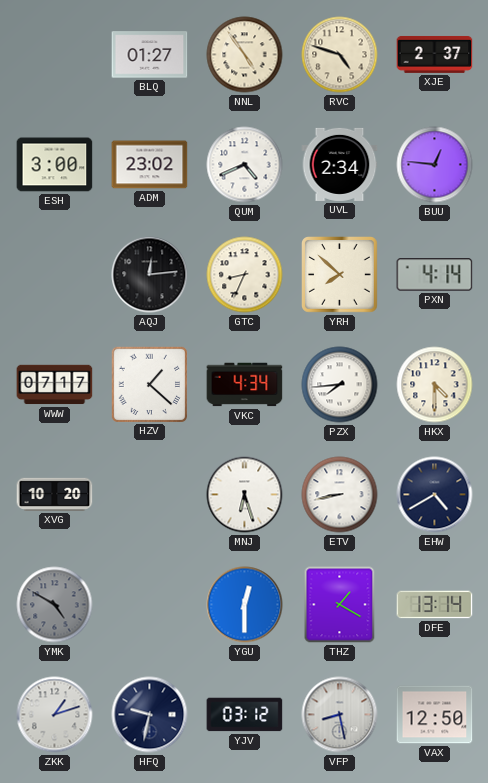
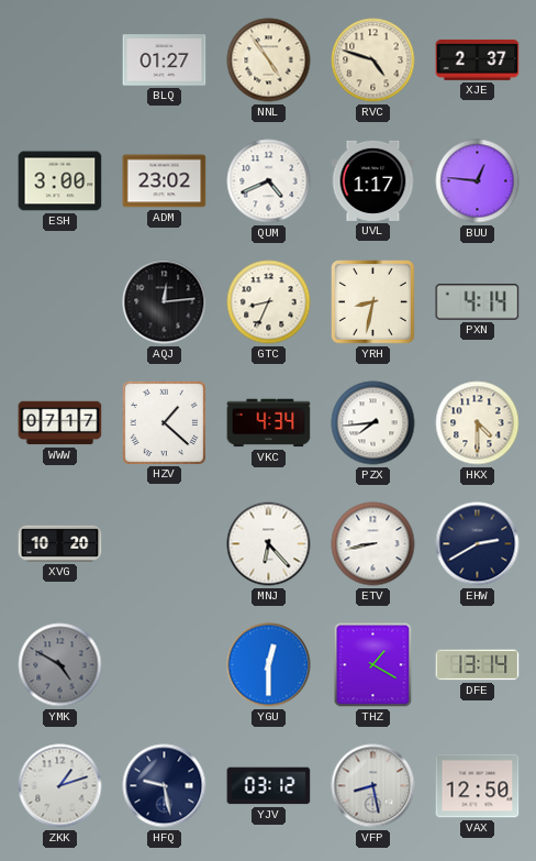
UVL: 2:34 -> 1:17
YRH: 7:52 -> 8:32
MNJ: 6:27 -> 6:23
EHW: 4:40 -> 2:40
HFQ: 9:32 -> 9:28
